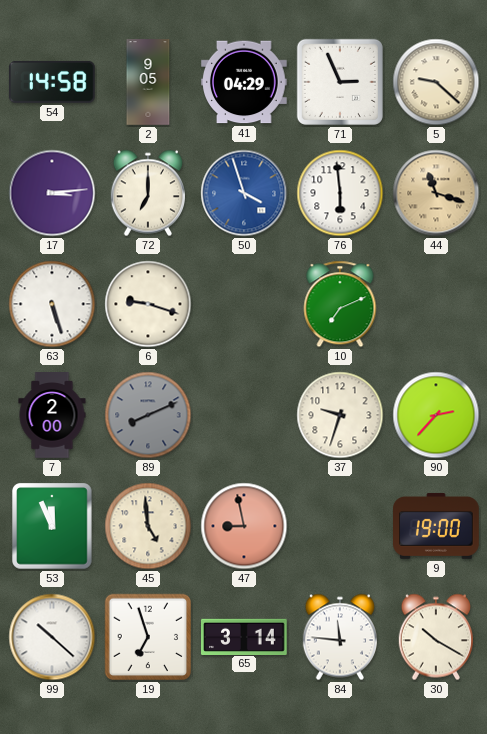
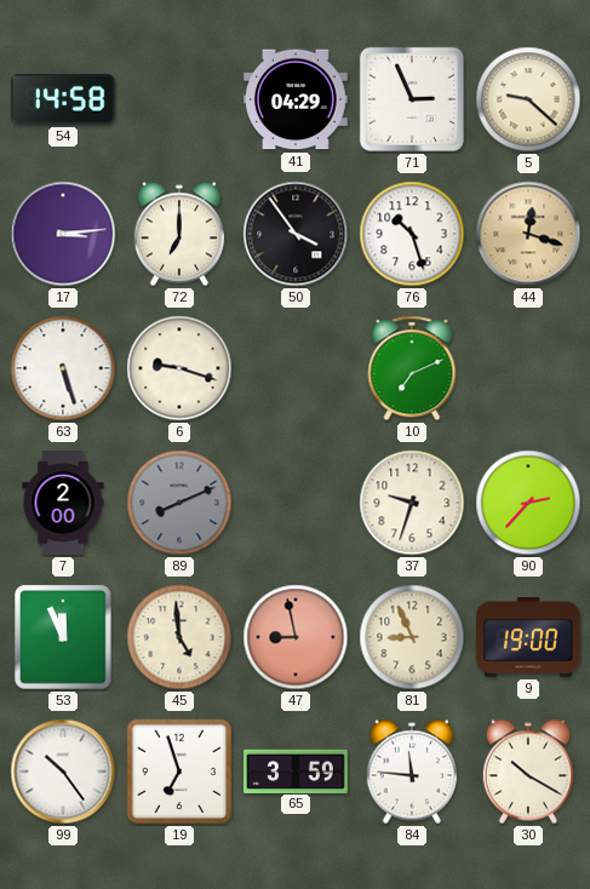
2: 9:05 -> none
50: 3:57 -> 3:54
50 dial: blue -> black
76: 5:59 -> 10:27
44: 11:18 -> 12:18
81: none -> 8:56
99: 10:22 -> 10:24
65: 3:14 -> 3:59
